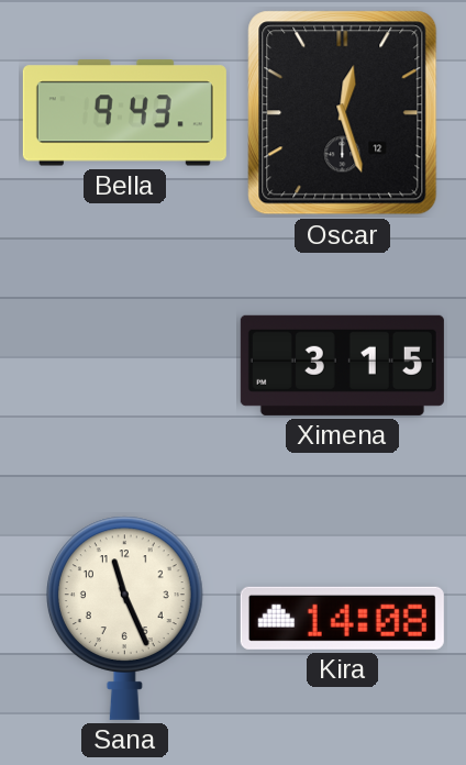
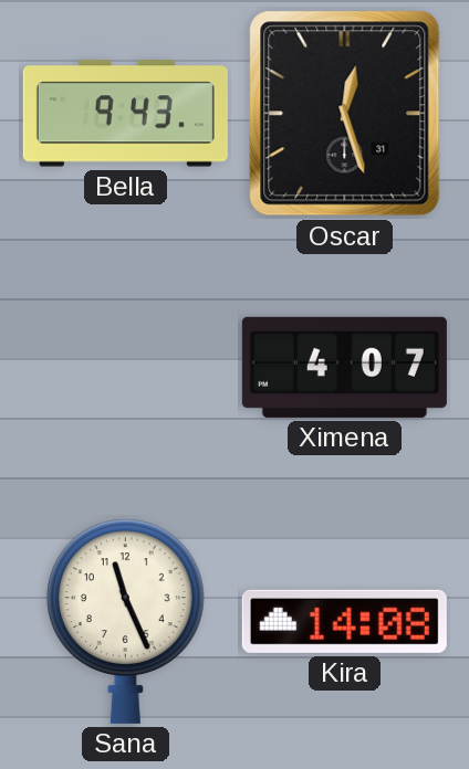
Oscar date: 12 -> 31
Ximena: 3:15 -> 4:07
